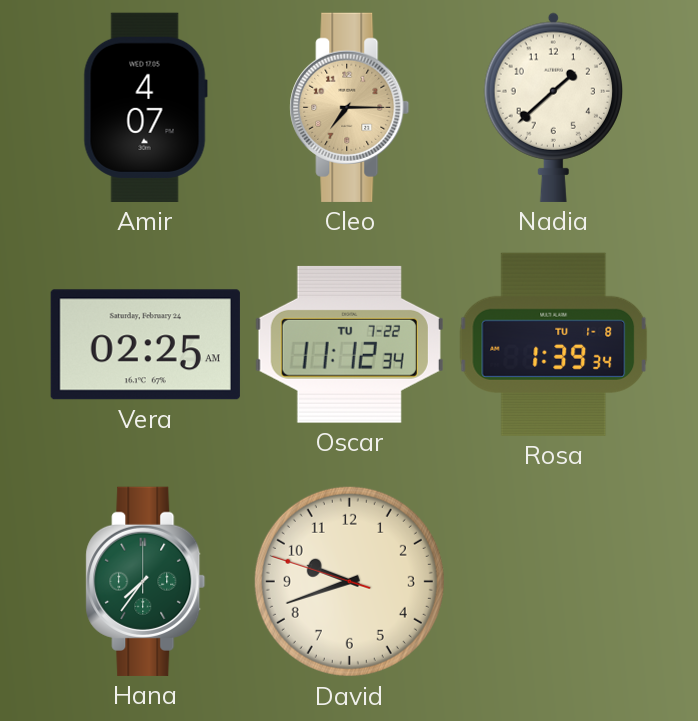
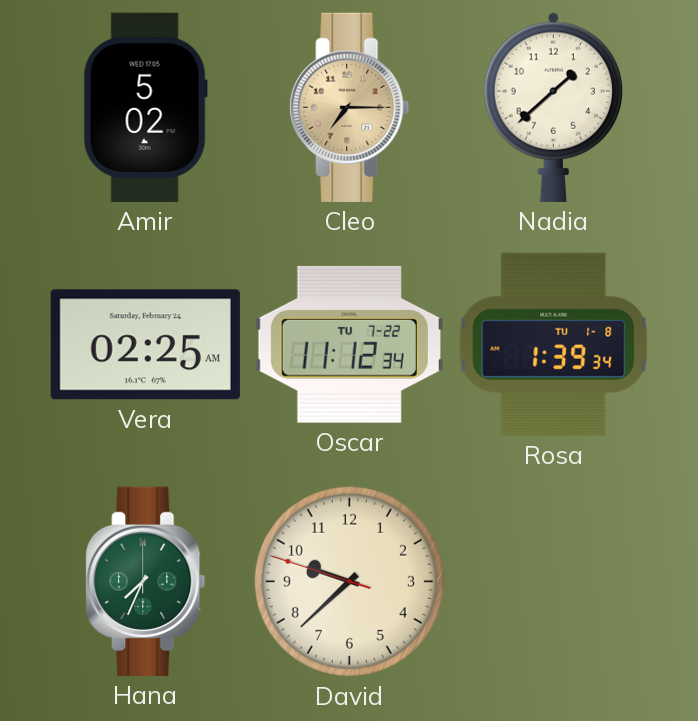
Amir: 4:07 -> 5:02
Hana: 7:36 -> 7:34
David: 9:41 -> 9:37
